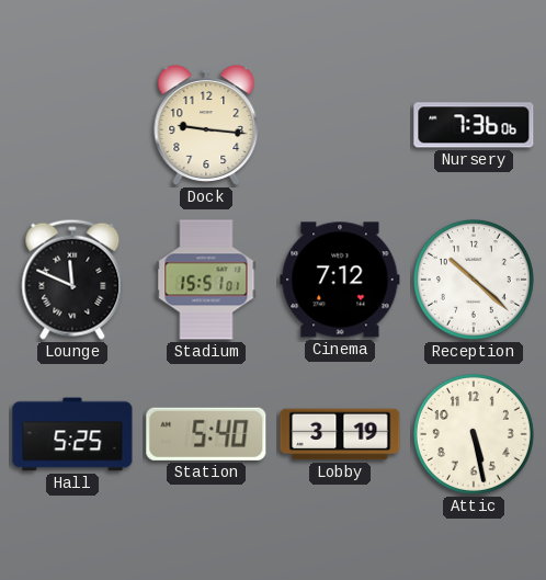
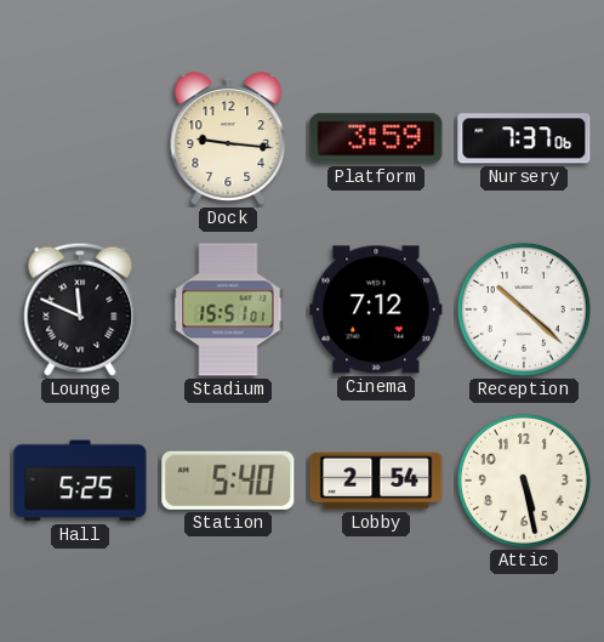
Platform: none -> 3:59
Nursery: 7:36 -> 7:37
Lobby: 3:19 -> 2:54
